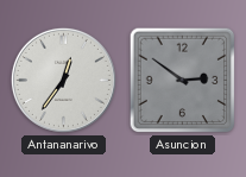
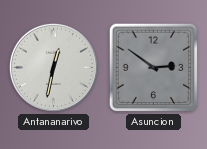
Antananarivo: 12:36 -> 12:32
